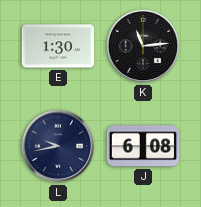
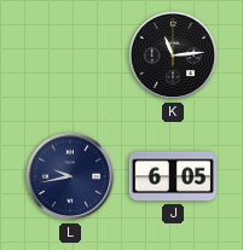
E: 1:30 -> none
J: 6:08 -> 6:05
